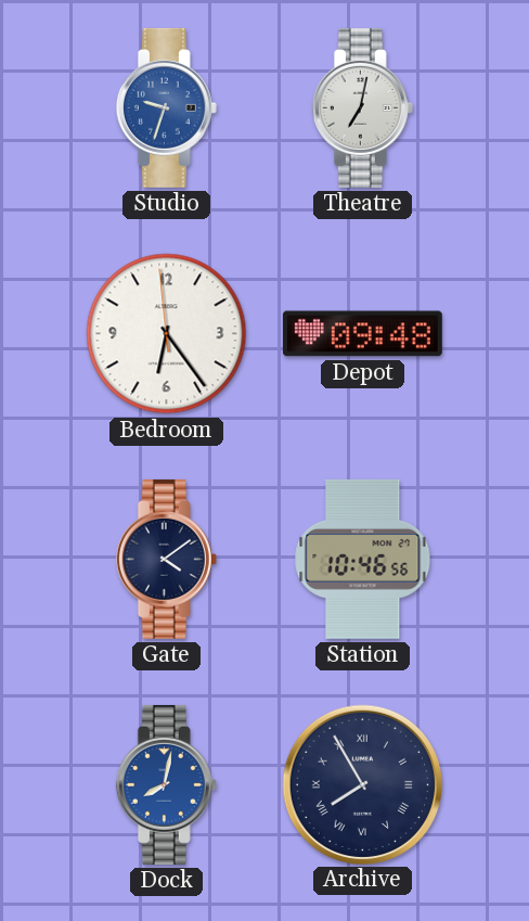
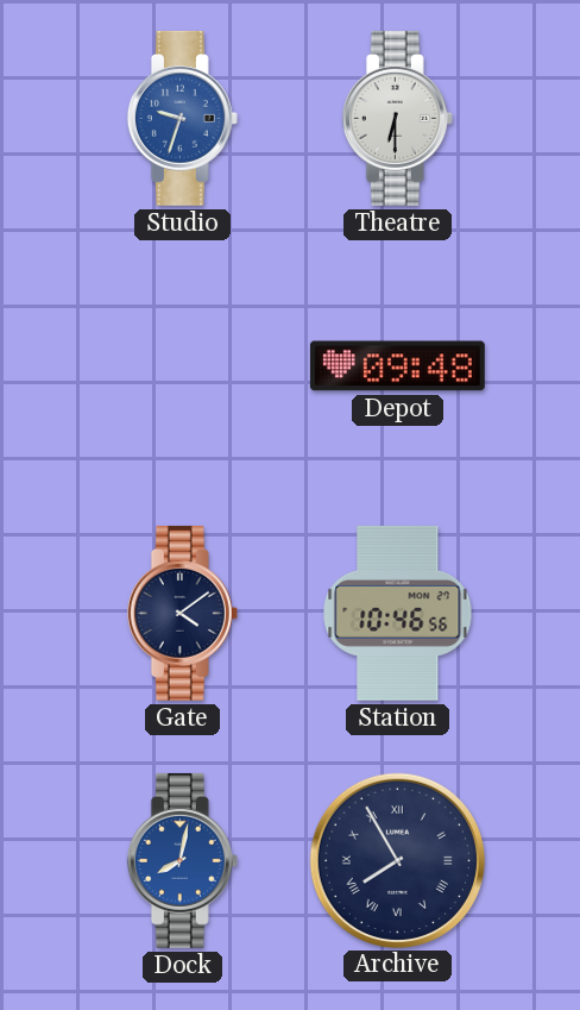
Theatre: 7:02 -> 6:30
Bedroom: 6:23 -> none
